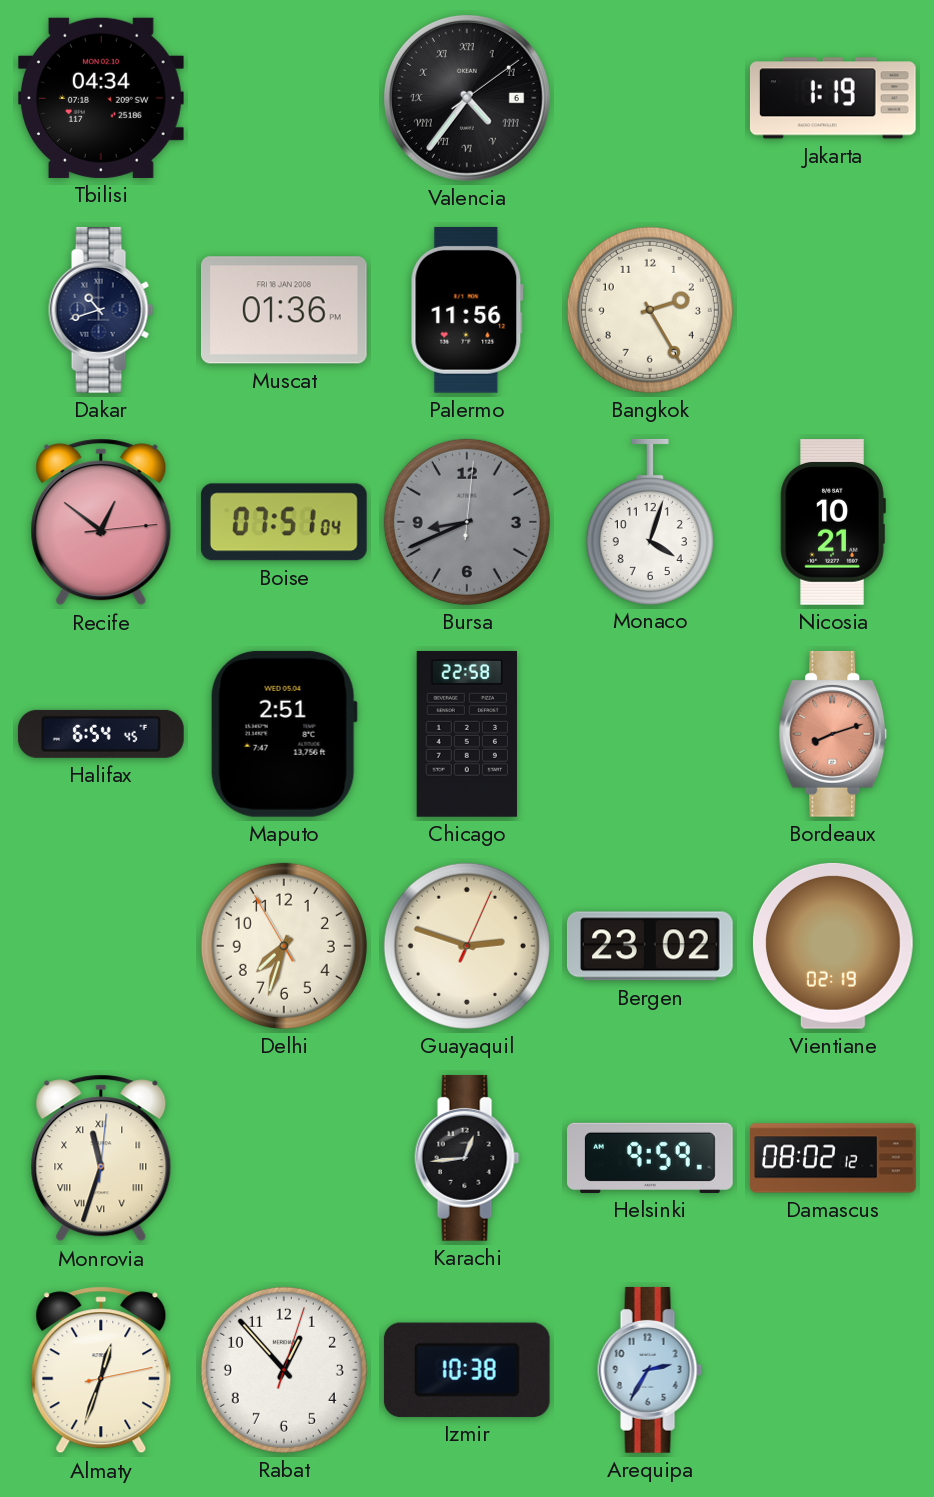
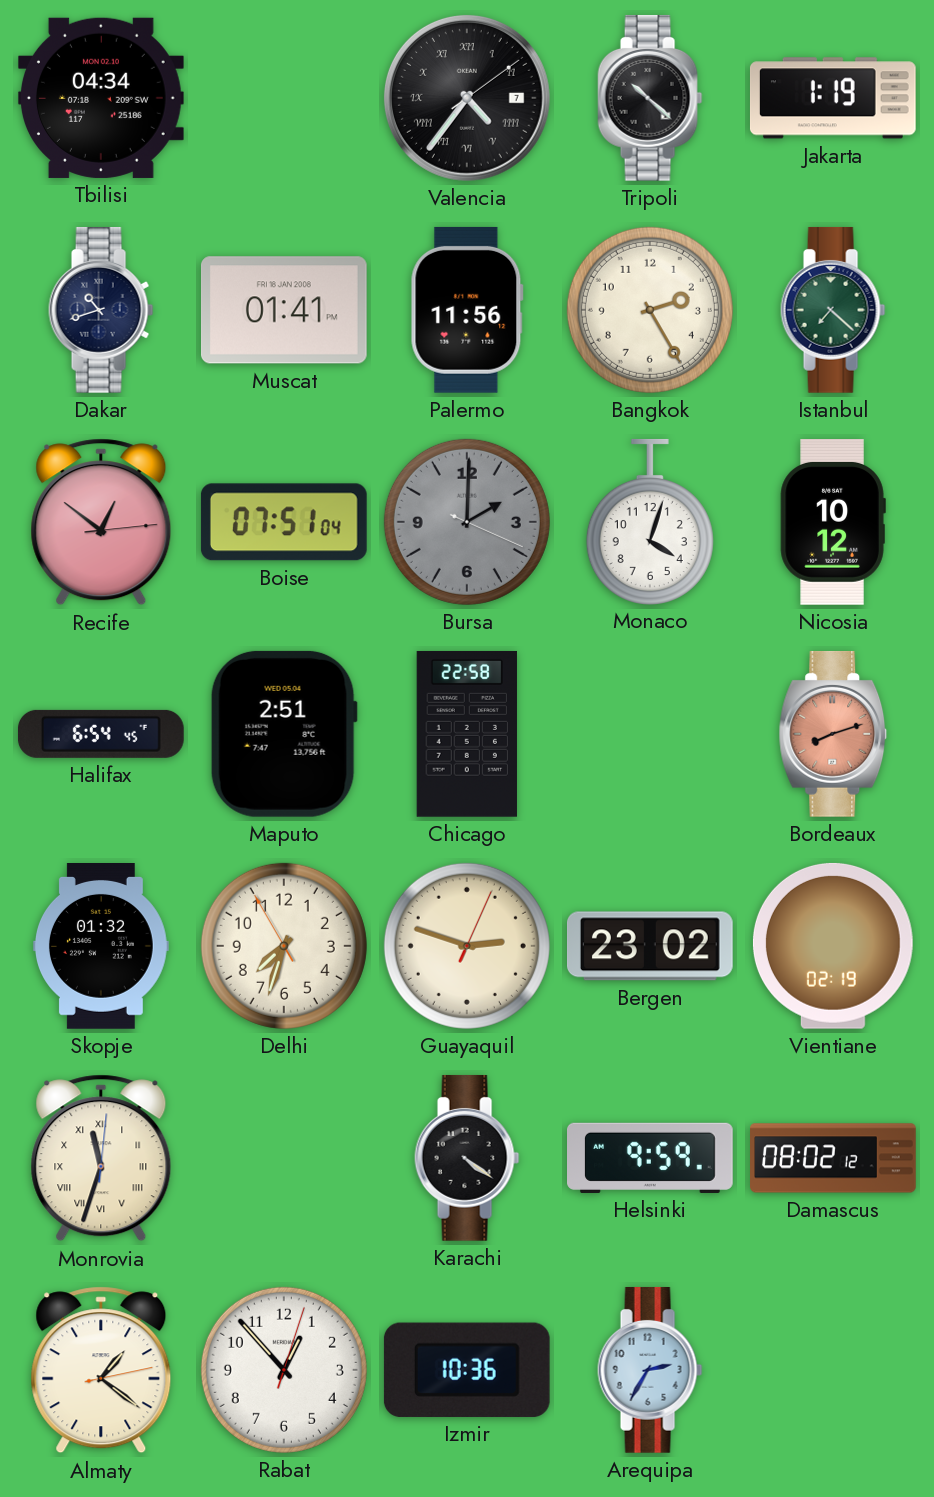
Valencia date: 6 -> 7
Tripoli: none -> 10:22
Muscat: 01:36 -> 01:41
Istanbul: none -> 7:22
Bursa: 8:41 -> 2:00
Nicosia: 10:21 -> 10:12
Skopje: none -> 01:32
Karachi: 12:44 -> 4:21
Almaty: 12:33 -> 1:21
Izmir: 10:38 -> 10:36
